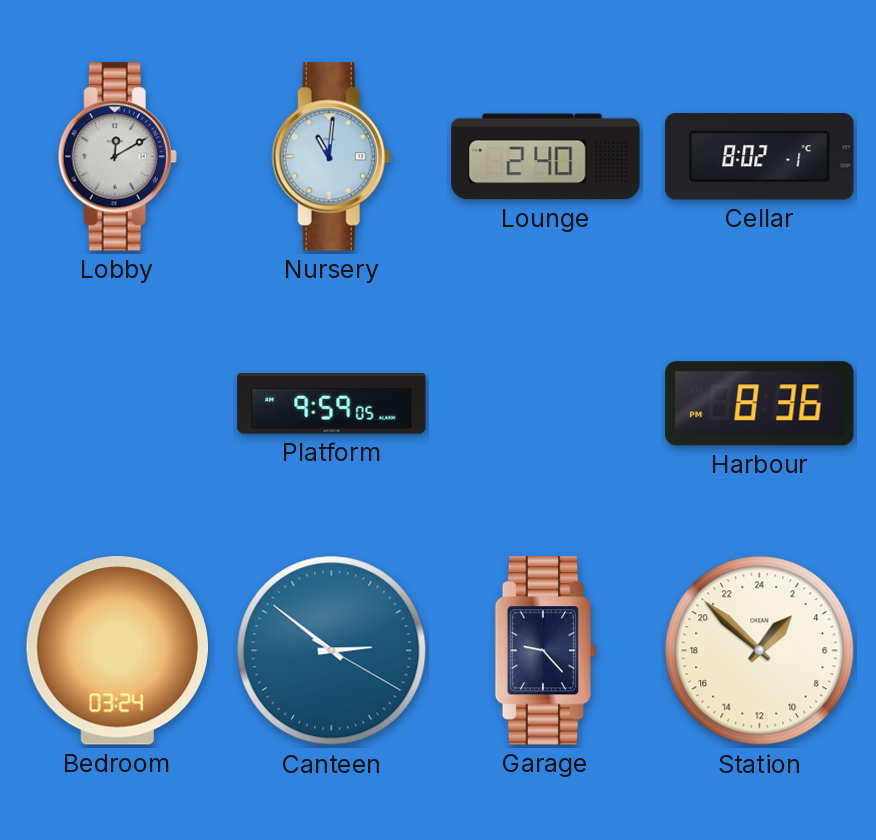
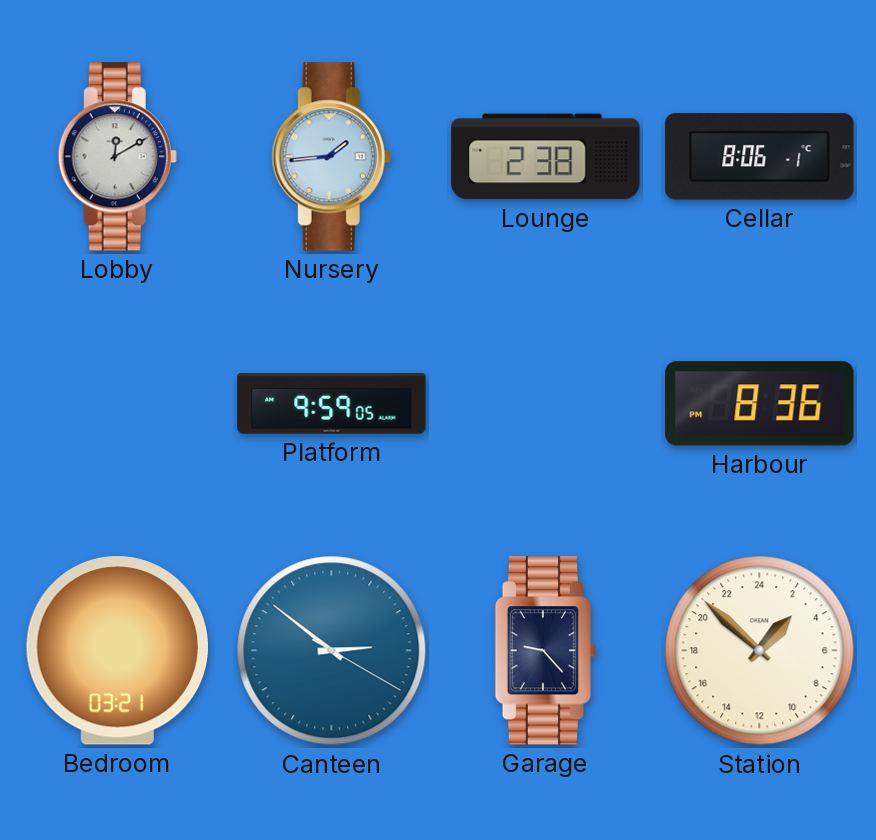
Nursery: 11:01 -> 1:44
Lounge: 2:40 -> 2:38
Cellar: 8:02 -> 8:06
Bedroom: 03:24 -> 03:21
